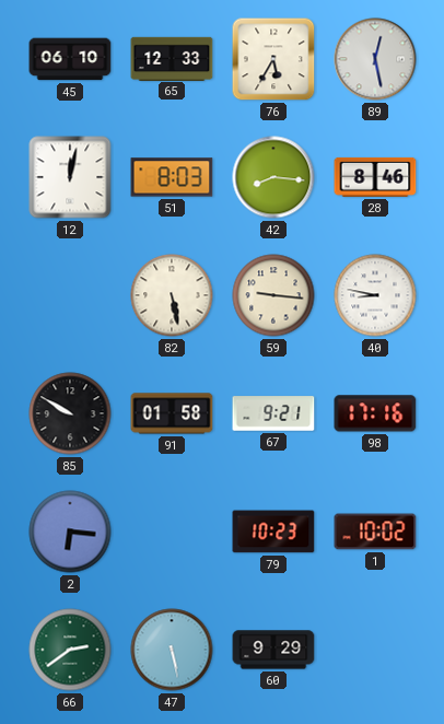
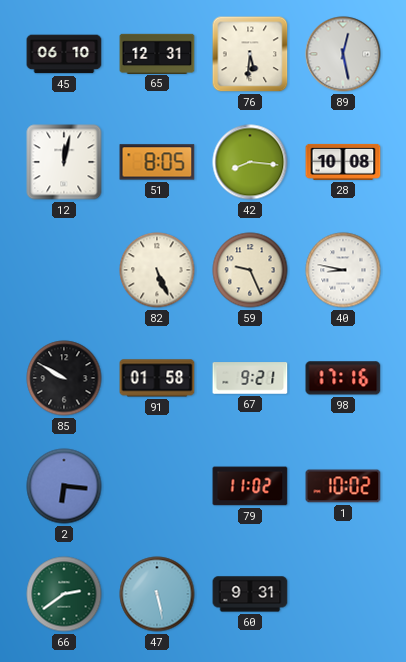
65: 12:33 -> 12:31
76: 5:35 -> 5:31
51: 8:03 -> 8:05
28: 8:46 -> 10:08
82: 5:28 -> 5:26
59: 9:16 -> 9:26
79: 10:23 -> 11:02
60: 9:29 -> 9:31
